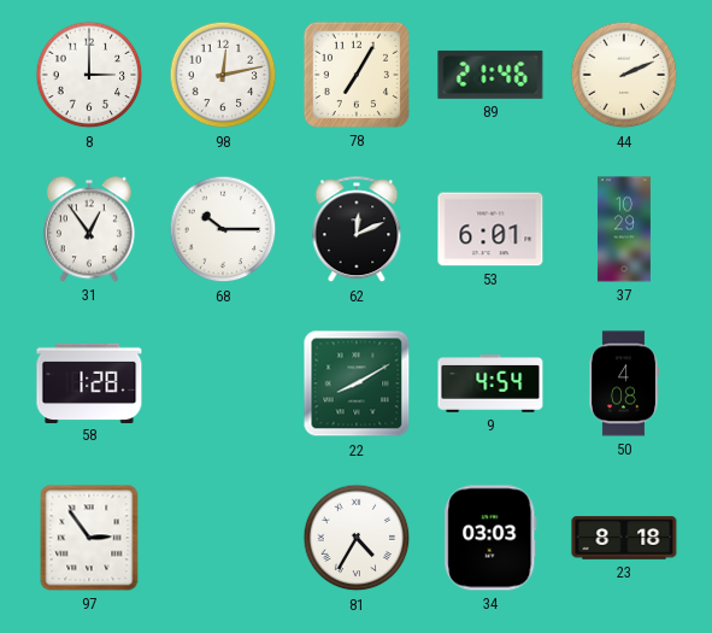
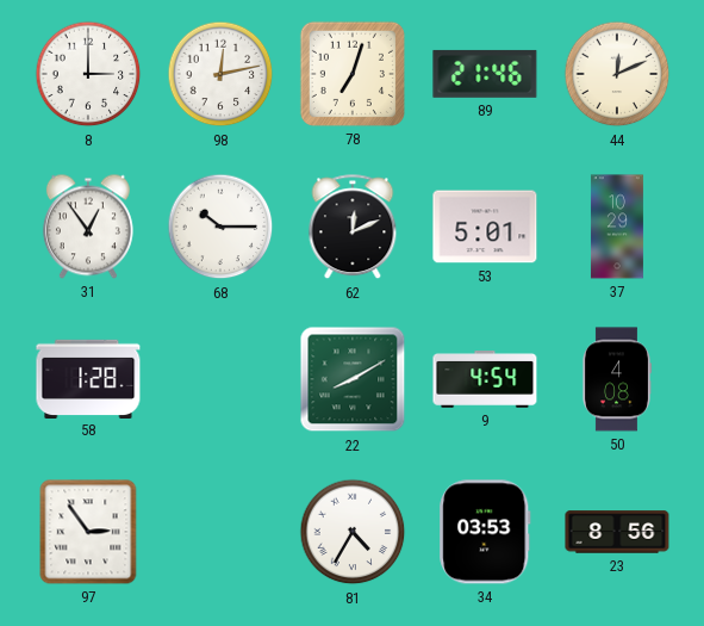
78: 7:05 -> 7:03
44: 2:11 -> 12:11
53: 6:01 -> 5:01
34: 03:03 -> 03:53
23: 8:18 -> 8:56
